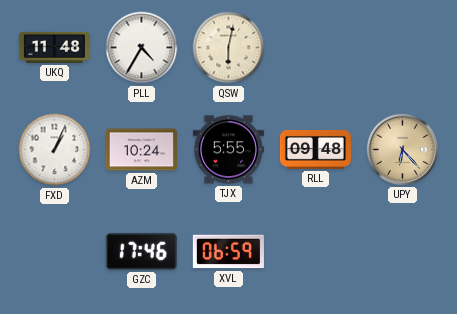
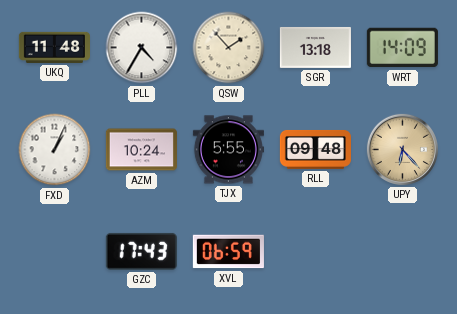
QSW: 6:02 -> 1:53
SGR: none -> 13:18
WRT: none -> 14:09
GZC: 17:46 -> 17:43
